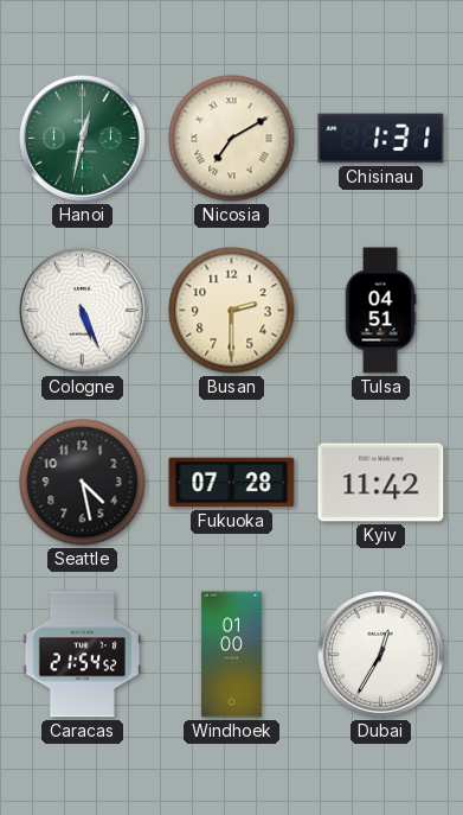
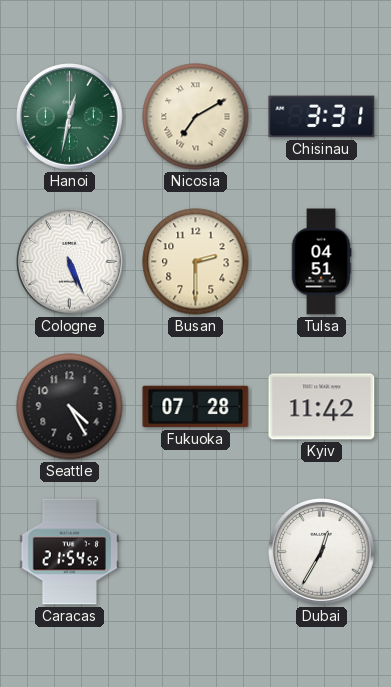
Chisinau: 1:31 -> 3:31
Seattle: 4:28 -> 4:25
Windhoek: 01:00 -> none
